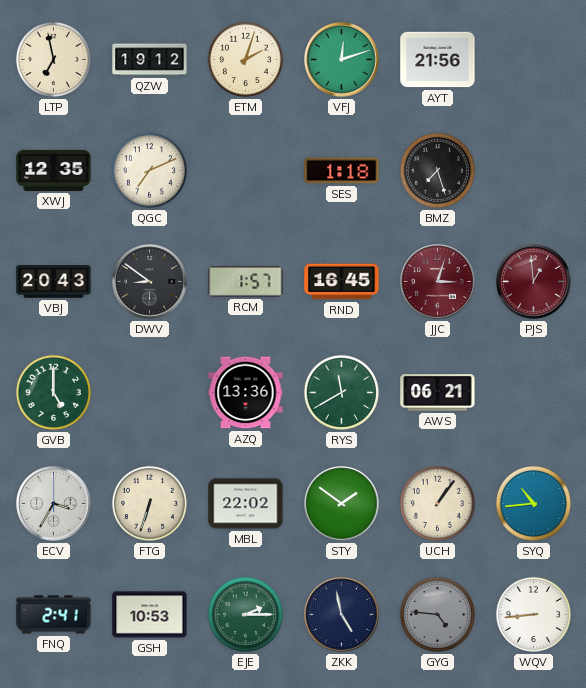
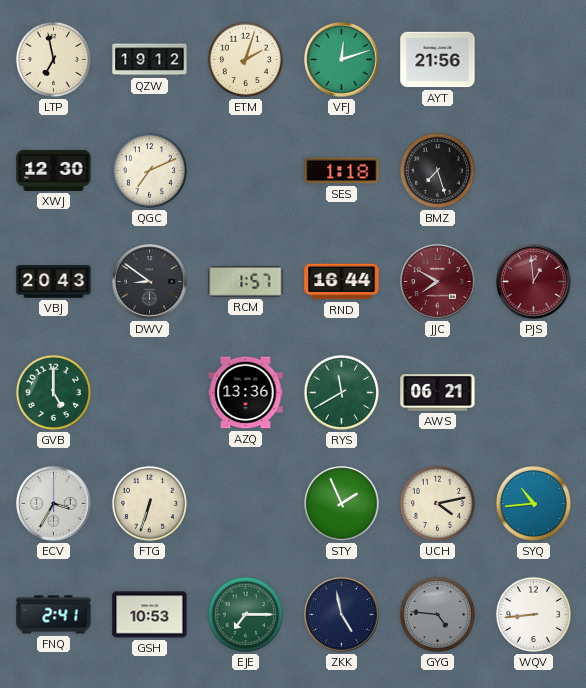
XWJ: 12:35 -> 12:30
RND: 16:45 -> 16:44
JJC: 3:03 -> 7:50
MBL: 22:02 -> none
STY: 1:51 -> 1:56
UCH: 1:06 -> 4:13
EJE: 2:15 -> 7:15
